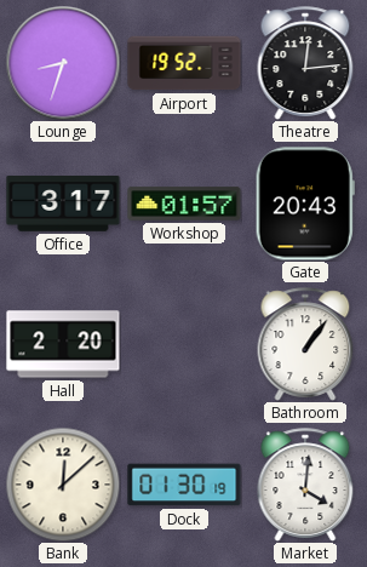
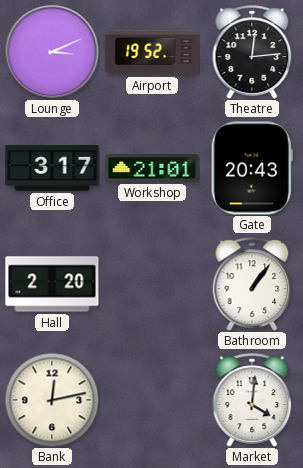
Lounge: 8:33 -> 3:11
Workshop: 01:57 -> 21:01
Bank: 12:08 -> 12:13
Dock: 01:30 -> none
